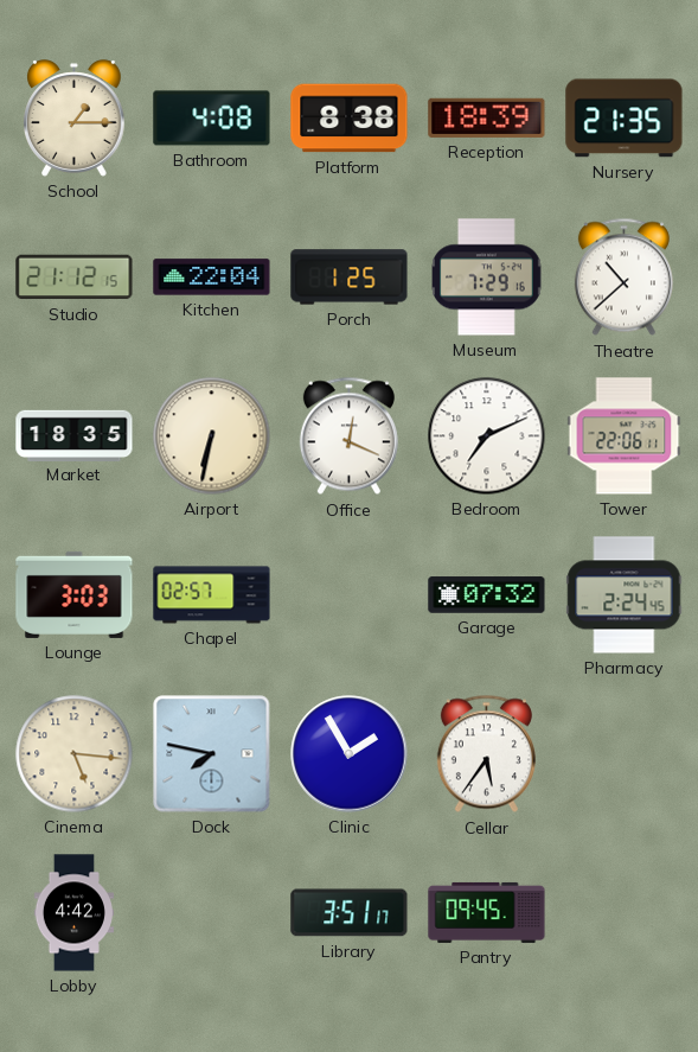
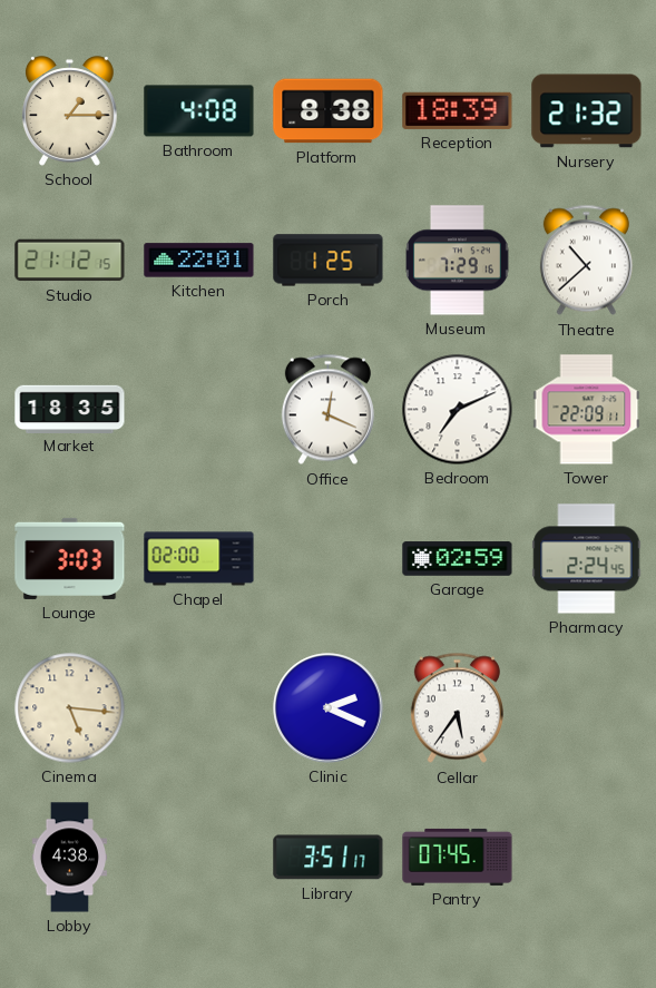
Nursery: 21:35 -> 21:32
Kitchen: 22:04 -> 22:01
Airport: 6:32 -> none
Tower: 22:06 -> 22:09
Chapel: 02:57 -> 02:00
Garage: 07:32 -> 02:59
Dock: 7:47 -> none
Clinic: 1:55 -> 2:19
Lobby: 4:42 -> 4:38
Pantry: 09:45 -> 07:45
